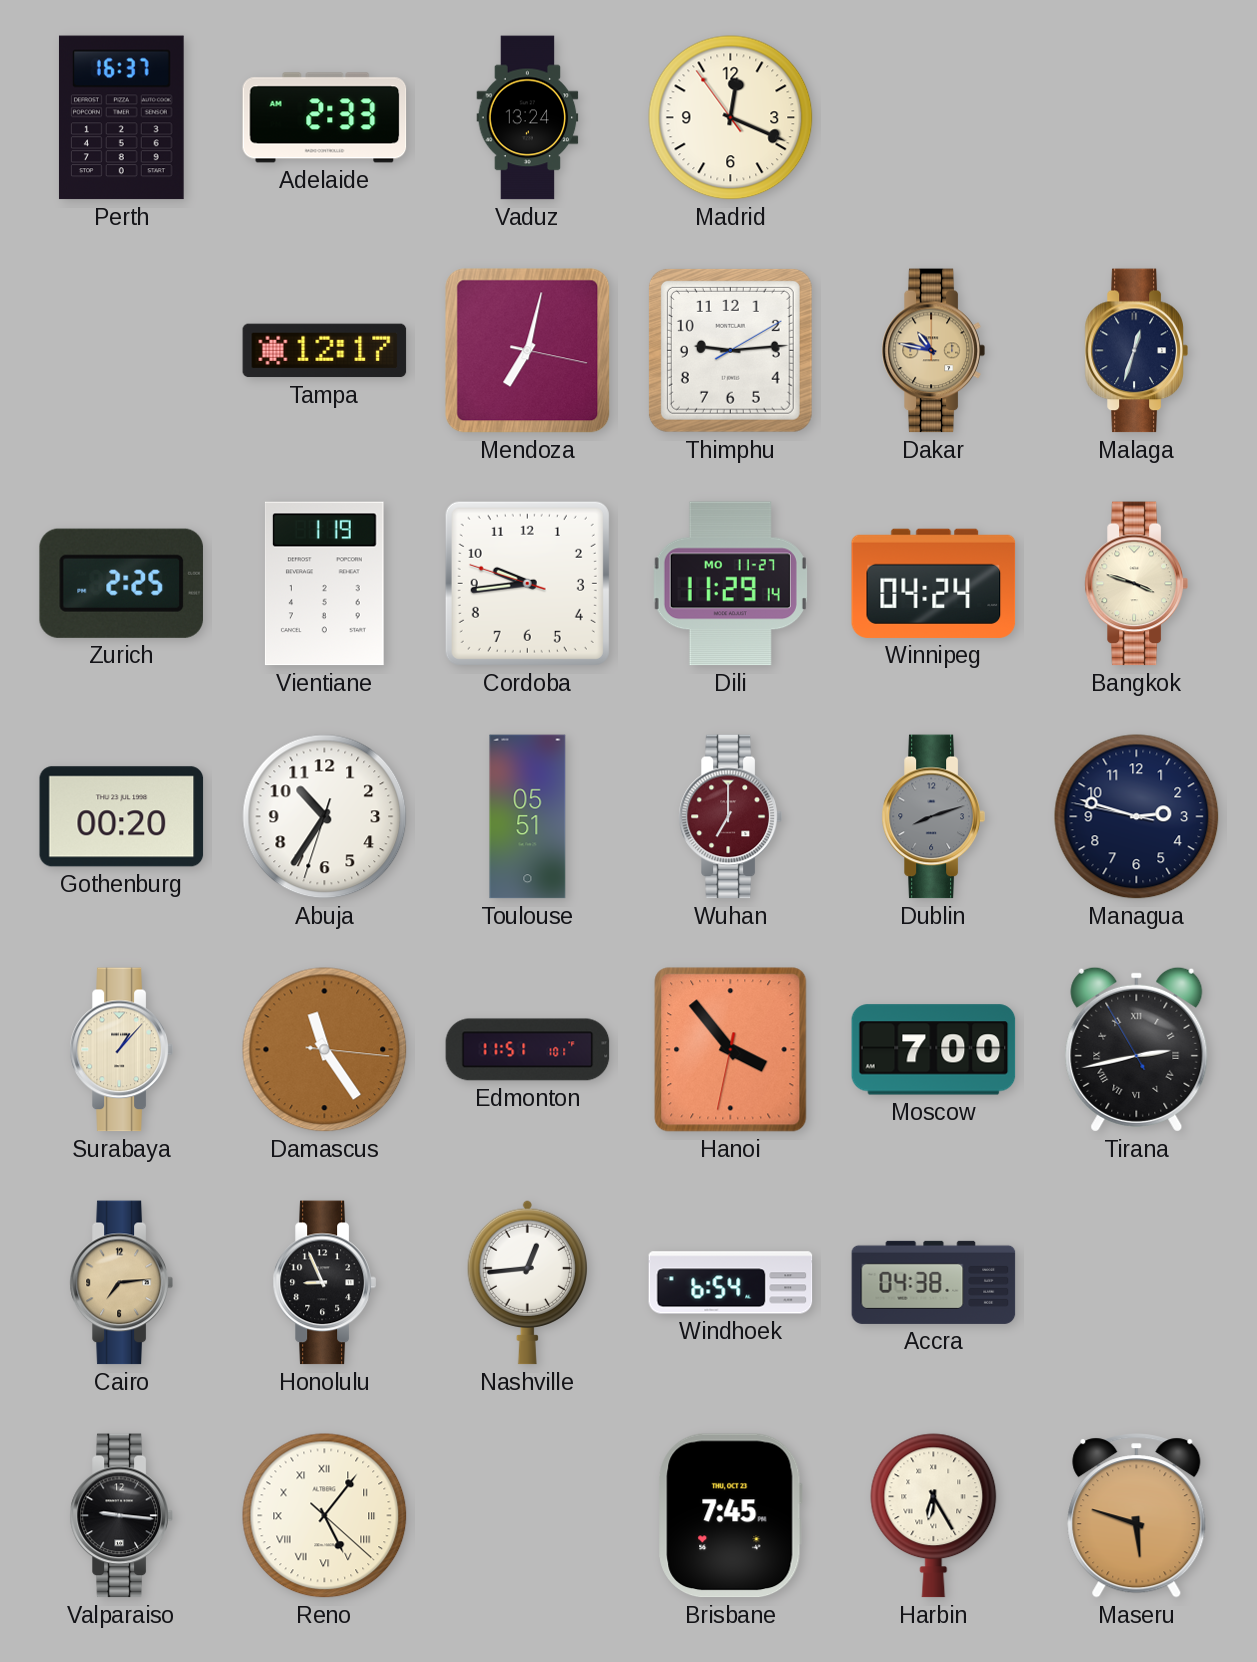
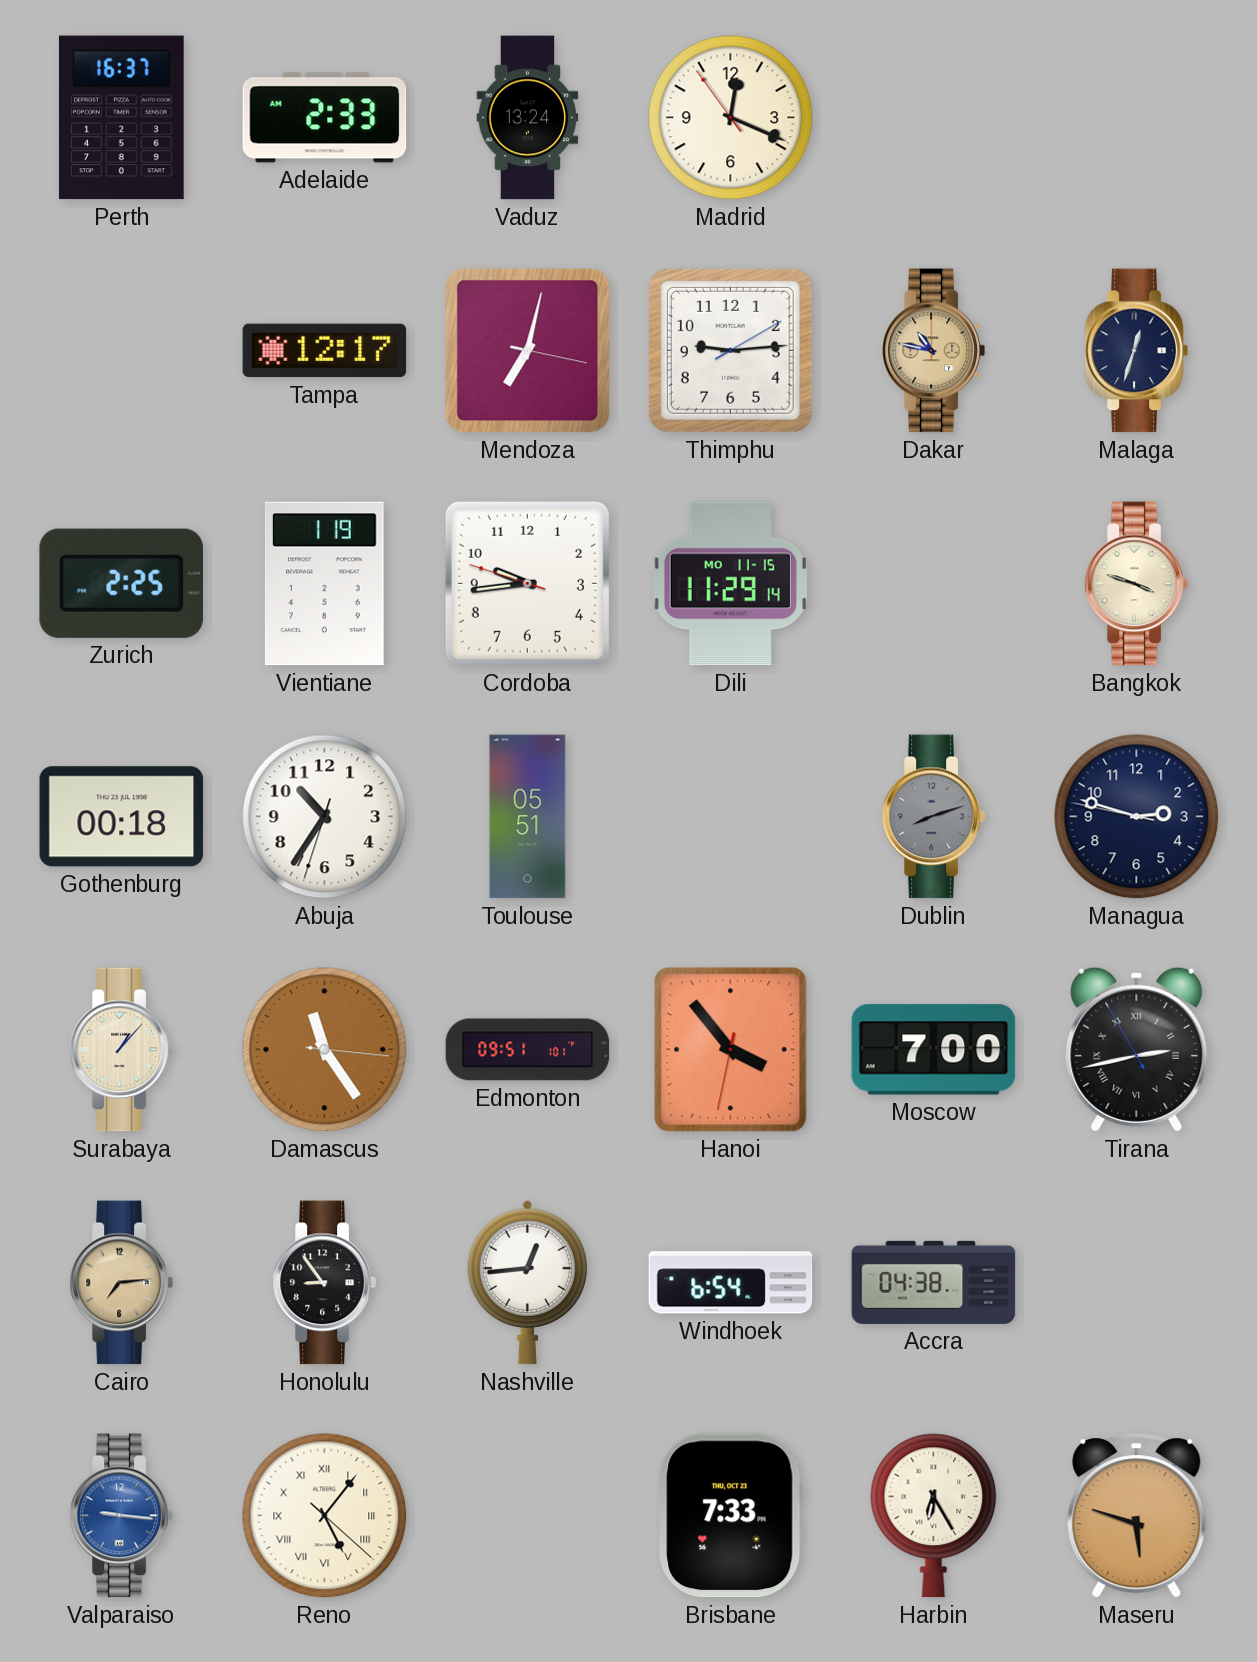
Dili date: MO 11-27 -> MO 11-15
Winnipeg: 04:24 -> none
Gothenburg: 00:20 -> 00:18
Wuhan: 7:00 -> none
Edmonton: 11:51 -> 09:51
Honolulu: 8:56 -> 8:54
Valparaiso dial: black -> blue
Brisbane: 7:45 -> 7:33
